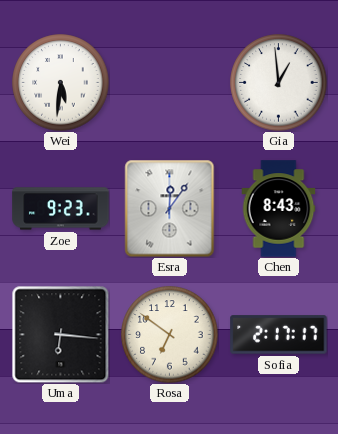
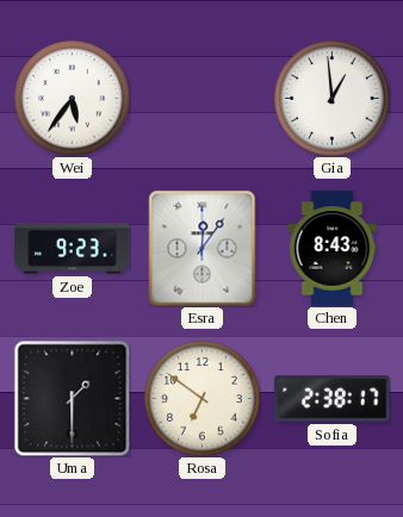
Wei: 5:31 -> 5:36
Uma: 6:16 -> 1:30
Sofia: 2:17 -> 2:38
